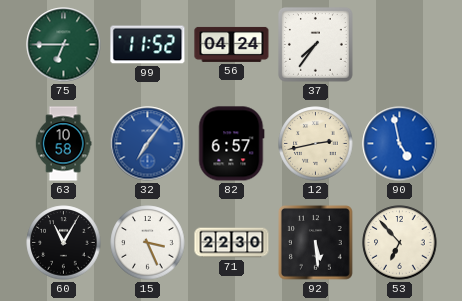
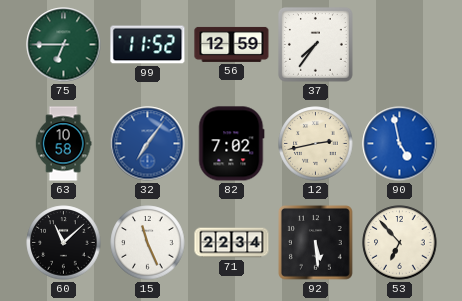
56: 04:24 -> 12:59
82: 6:57 -> 7:02
60: 11:05 -> 11:08
15: 3:26 -> 11:26
71: 22:30 -> 22:34
